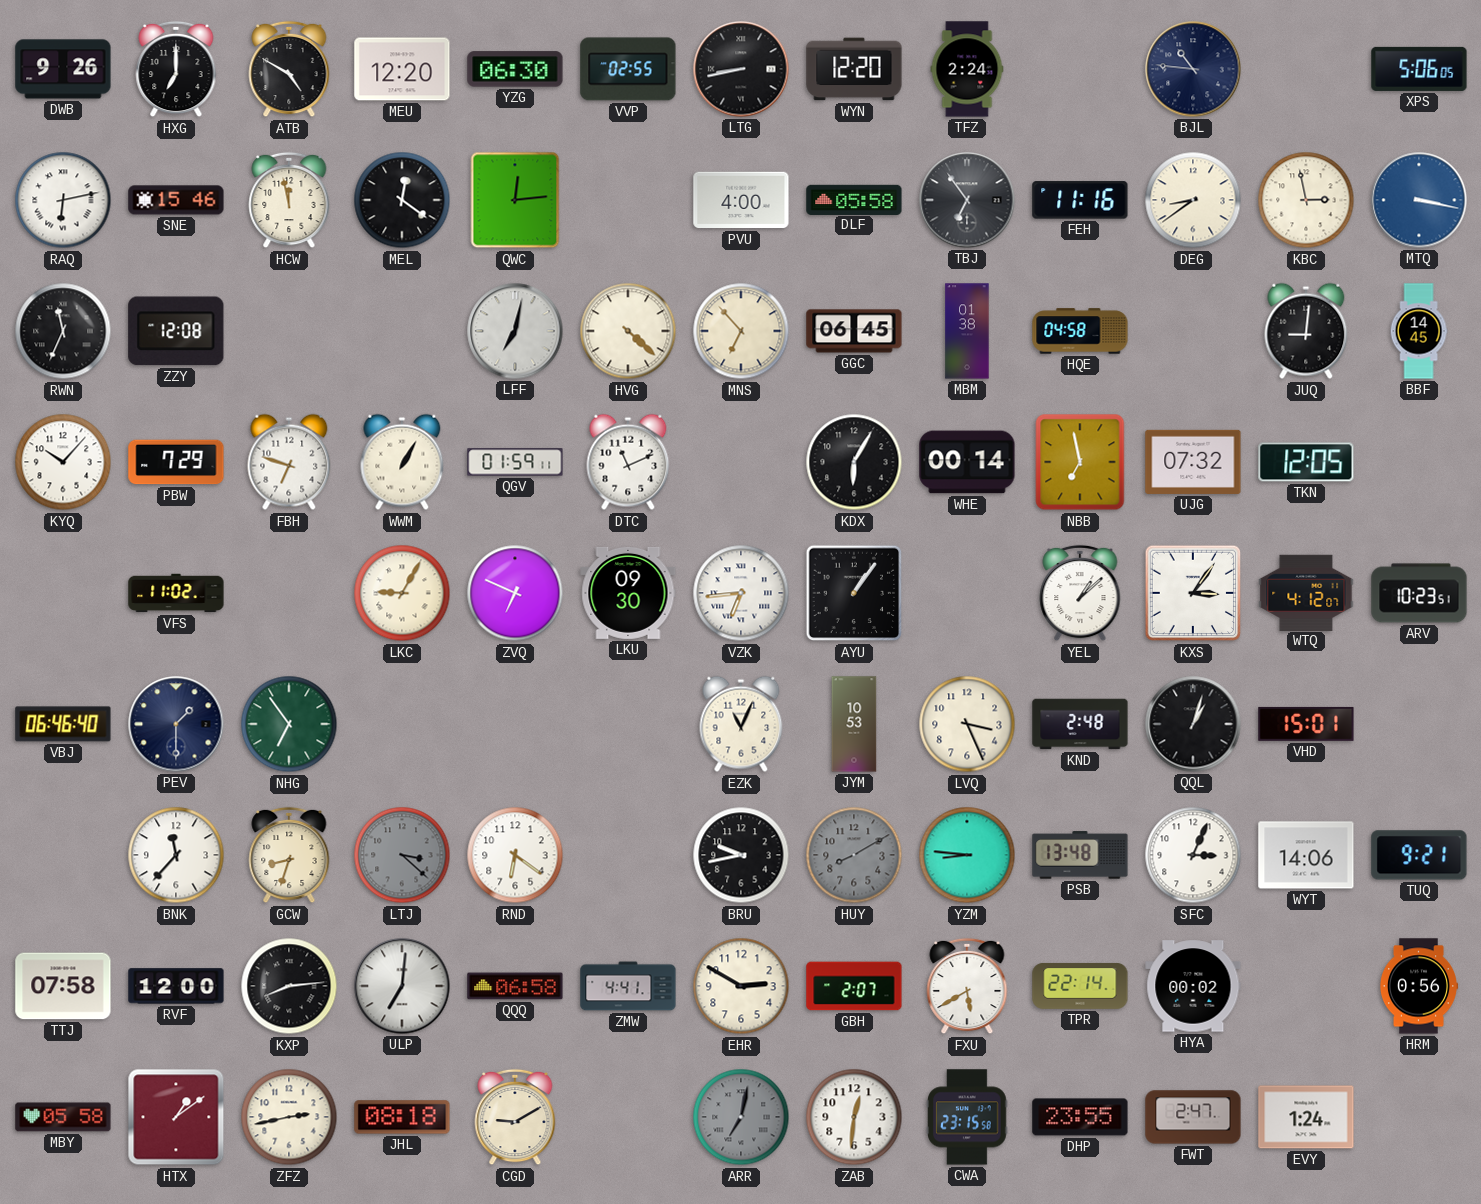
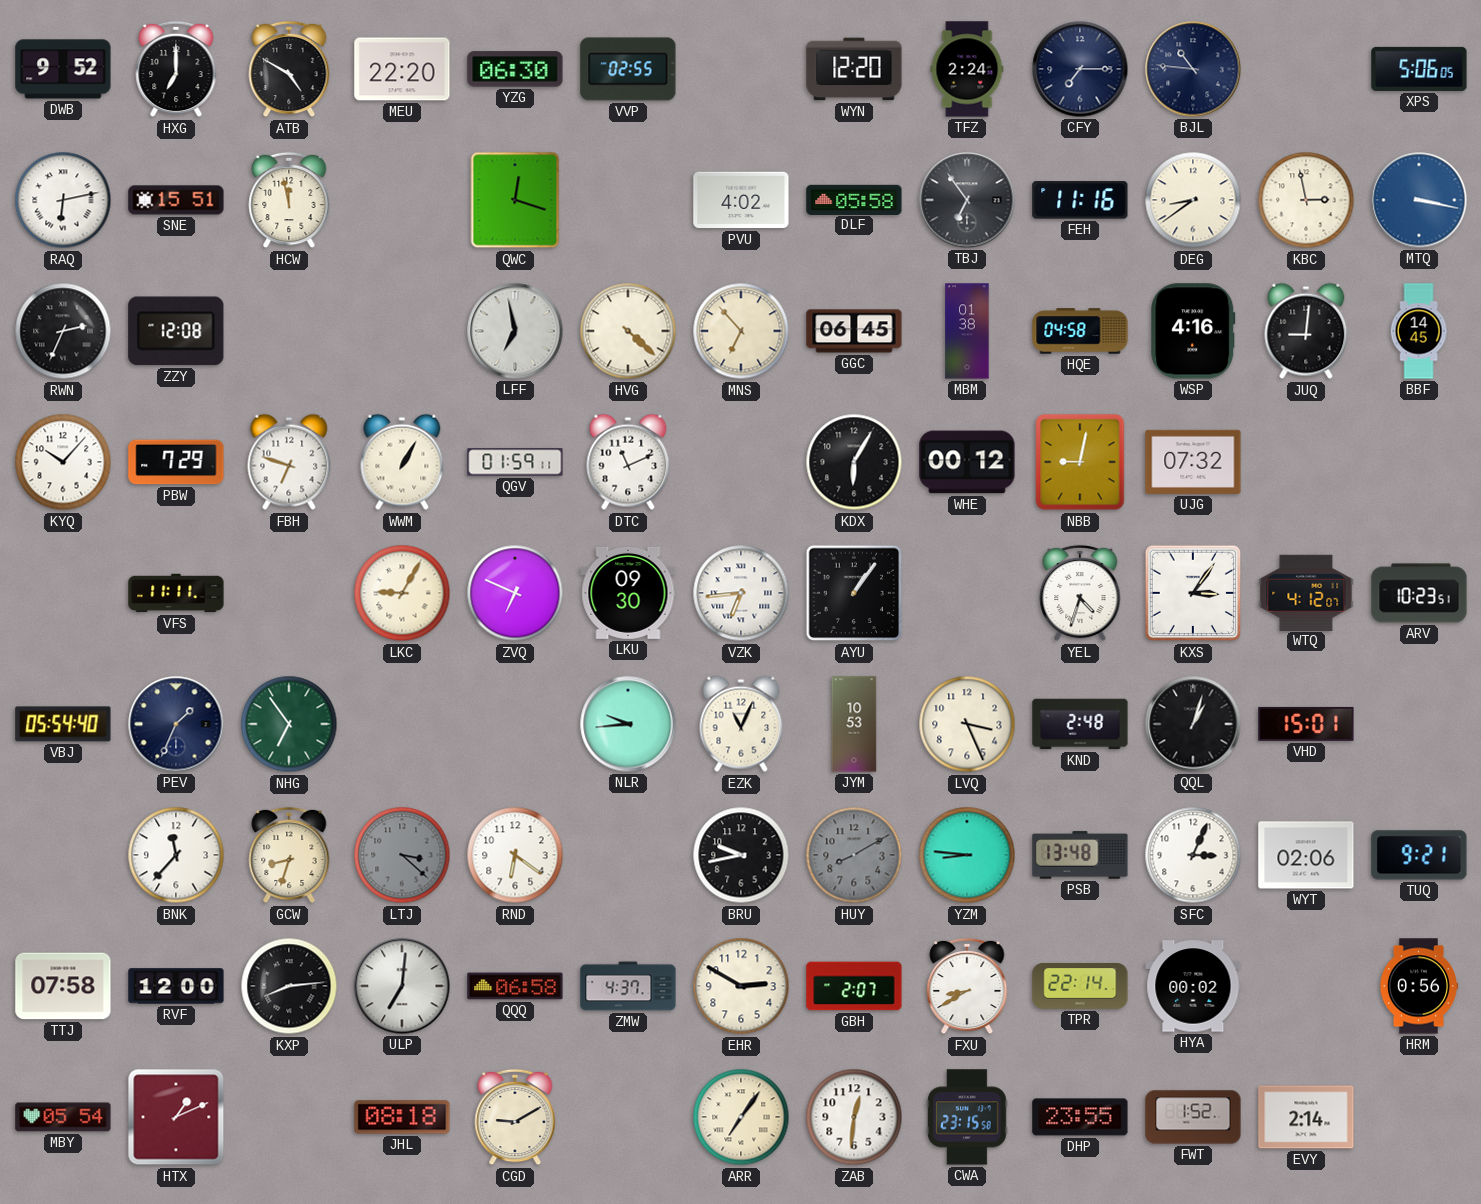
DWB: 9:26 -> 9:52
MEU: 12:20 -> 22:20
LTG: 8:43 -> none
CFY: none -> 7:15
SNE: 15:46 -> 15:51
MEL: 12:21 -> none
QWC: 12:14 -> 12:18
PVU: 4:00 -> 4:02
RWN: 11:34 -> 2:34
LFF: 7:02 -> 6:58
WSP: none -> 4:16
WHE: 00:14 -> 00:12
NBB: 6:58 -> 9:02
TKN: 12:05 -> none
VFS: 11:02 -> 11:11
YEL: 1:08 -> 4:33
VBJ: 06:46 -> 05:54
PEV: 1:30 -> 1:34
NLR: none -> 9:44
WYT: 14:06 -> 02:06
ZMW: 4:41 -> 4:37
FXU: 5:40 -> 8:40
MBY: 05:58 -> 05:54
HTX: 1:09 -> 1:11
ZFZ: 2:43 -> none
ARR: 7:02 -> 7:06
ARR dial: grey -> cream
FWT: 2:47 -> 1:52
EVY: 1:24 -> 2:14
